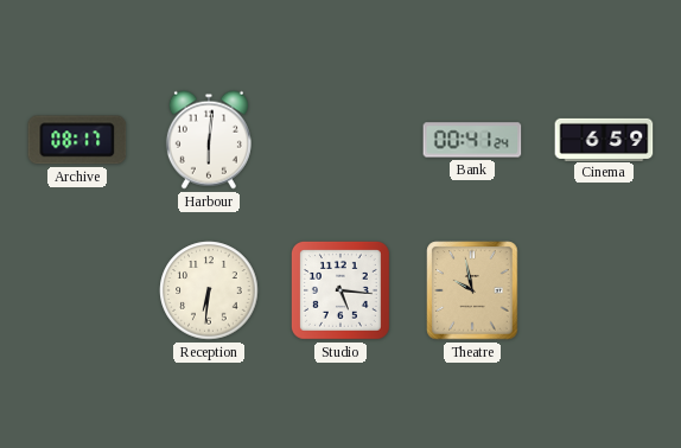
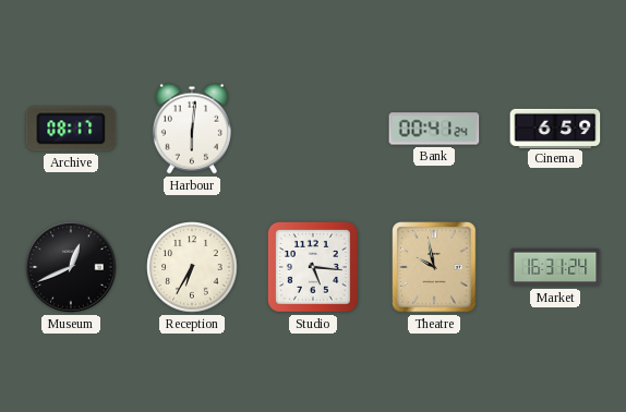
Museum: none -> 12:41
Reception: 6:31 -> 6:35
Market: none -> 16:31
